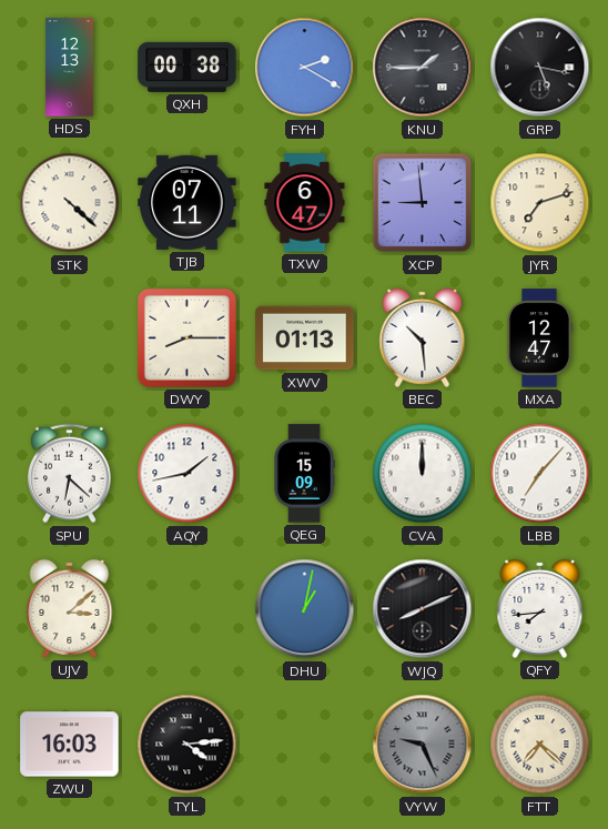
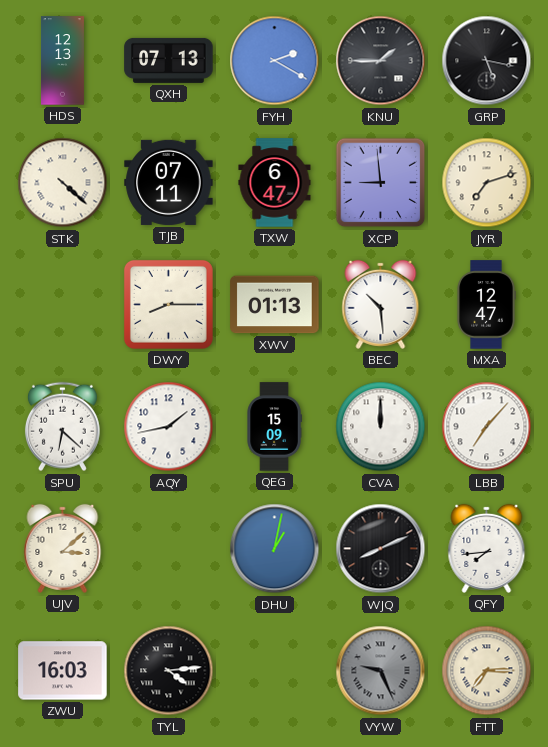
QXH: 00:38 -> 07:13
FTT: 7:22 -> 7:15
